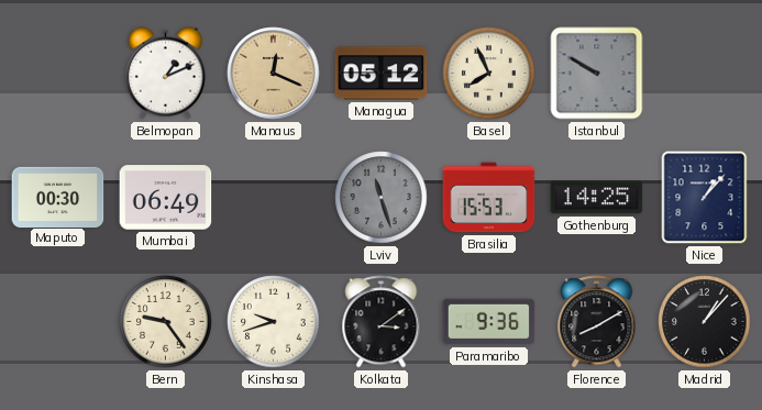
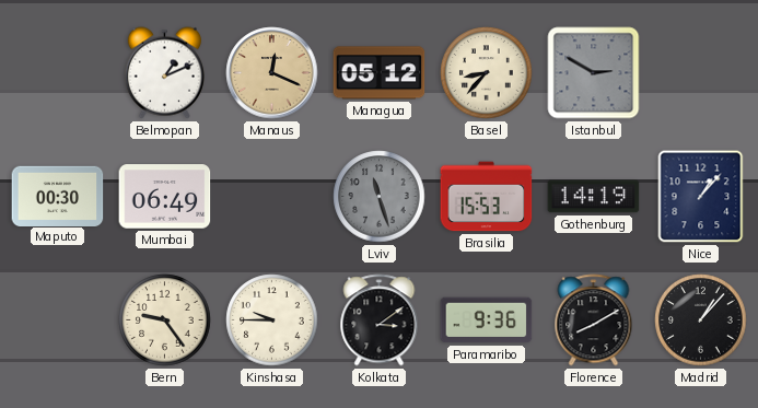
Basel: 7:56 -> 8:37
Istanbul: 9:50 -> 2:50
Gothenburg: 14:25 -> 14:19
Kinshasa: 9:42 -> 9:45
